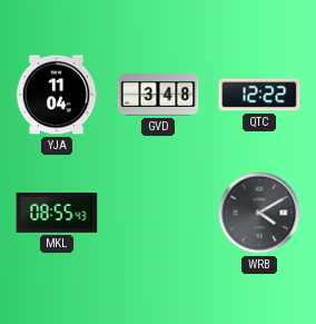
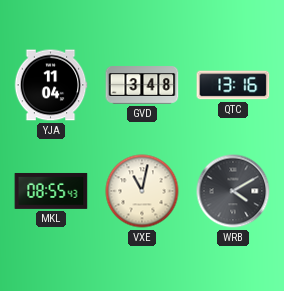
QTC: 12:22 -> 13:16
VXE: none -> 11:02
